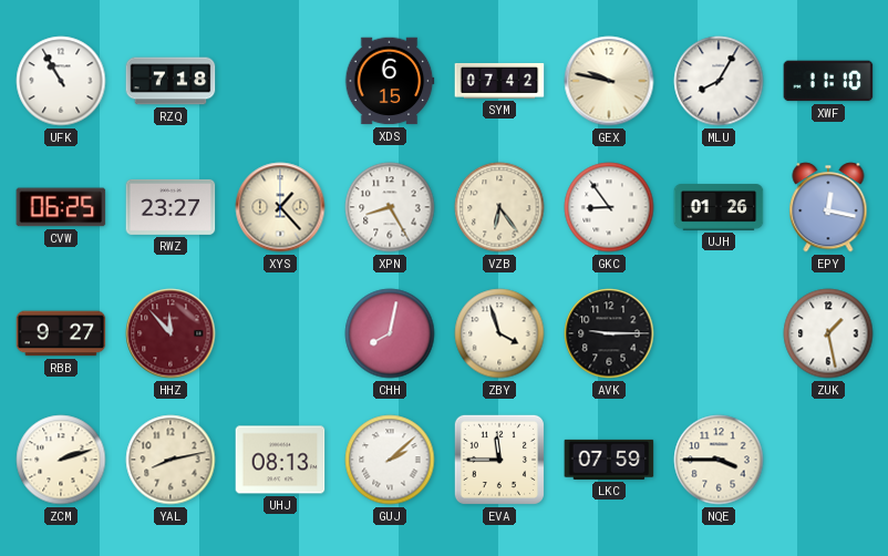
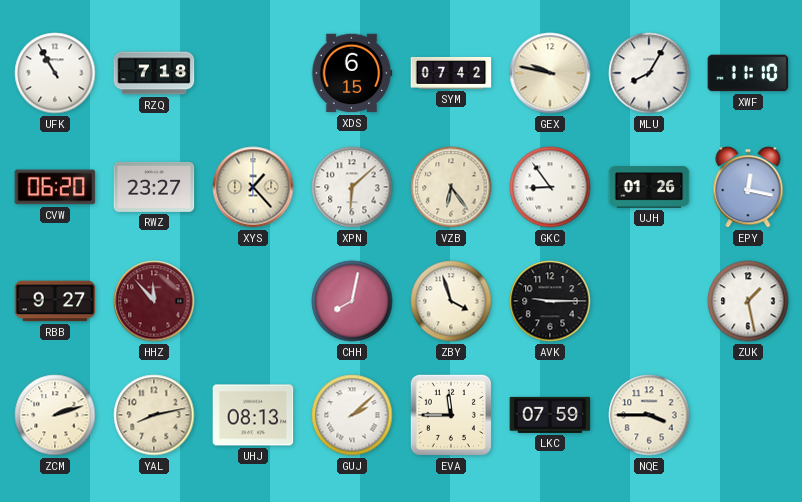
CVW: 06:25 -> 06:20
XPN: 8:25 -> 6:08
